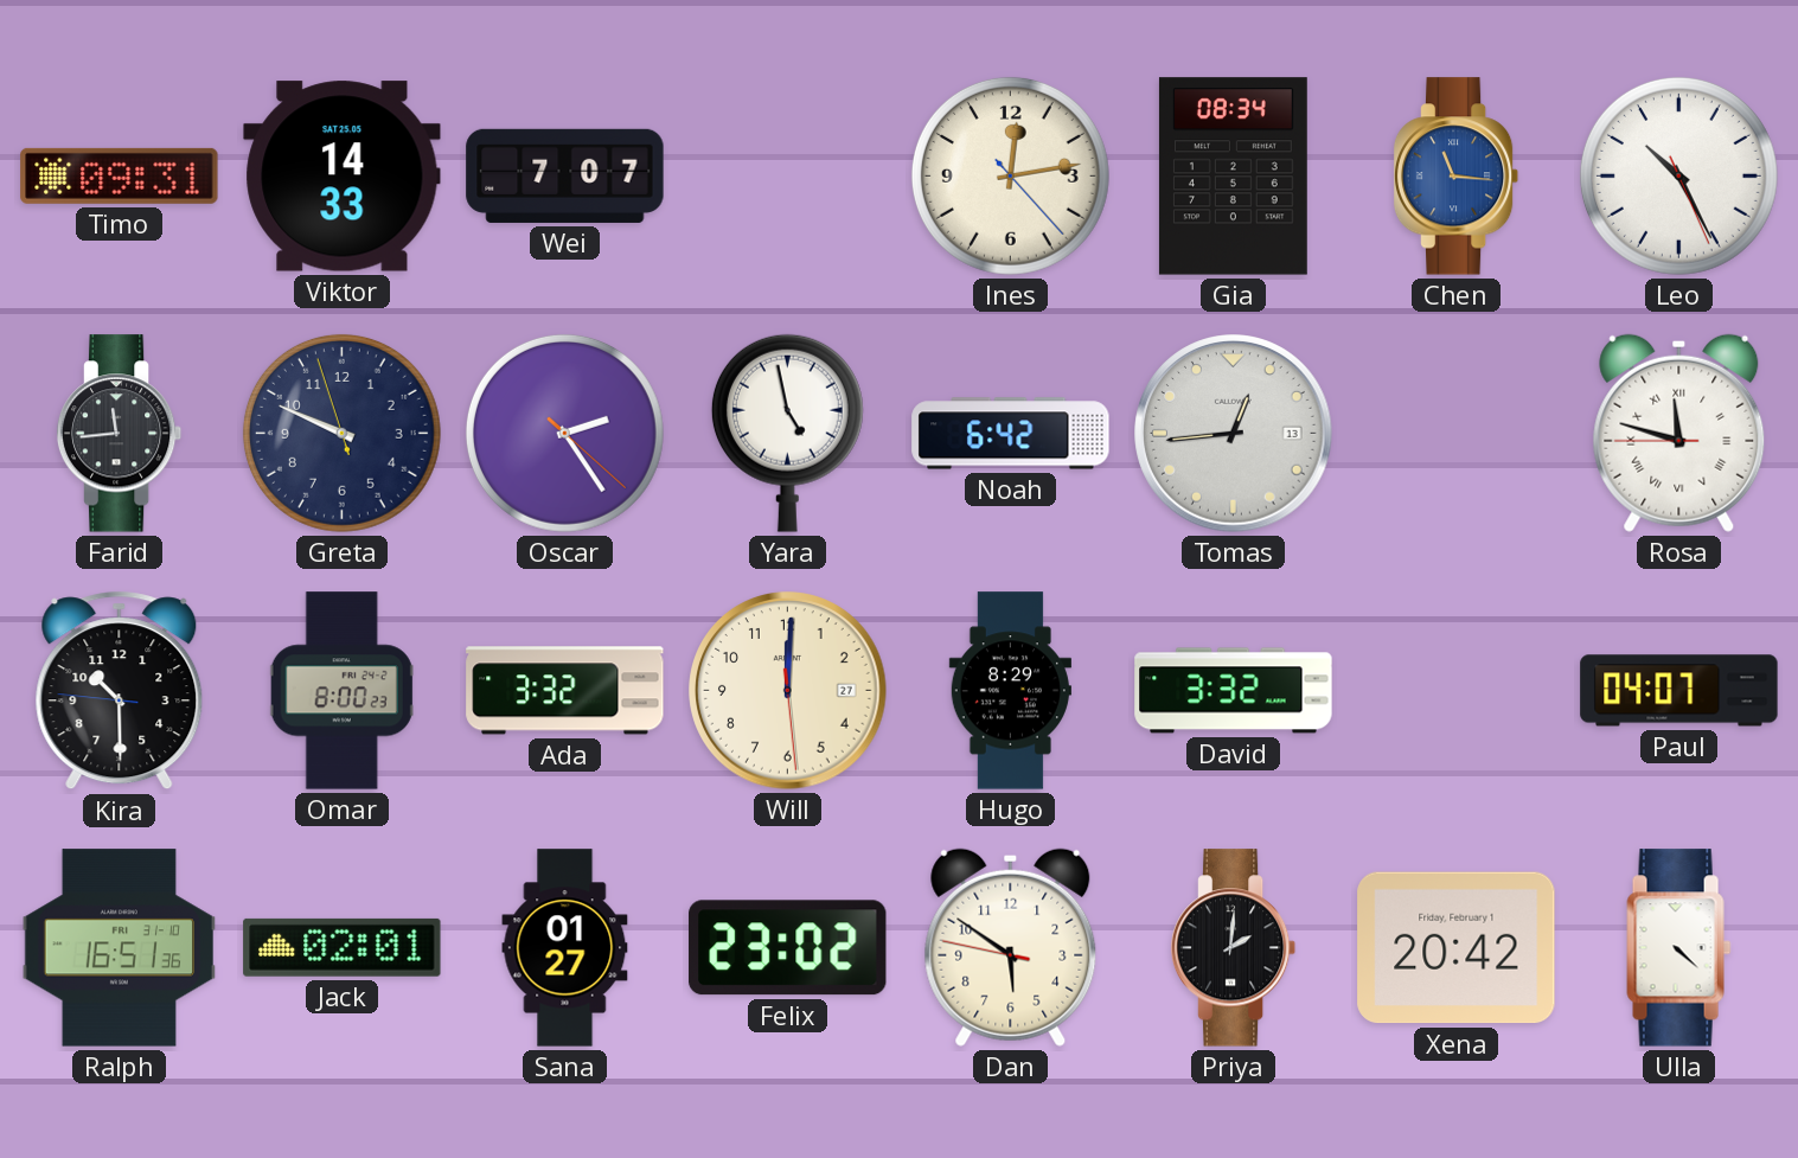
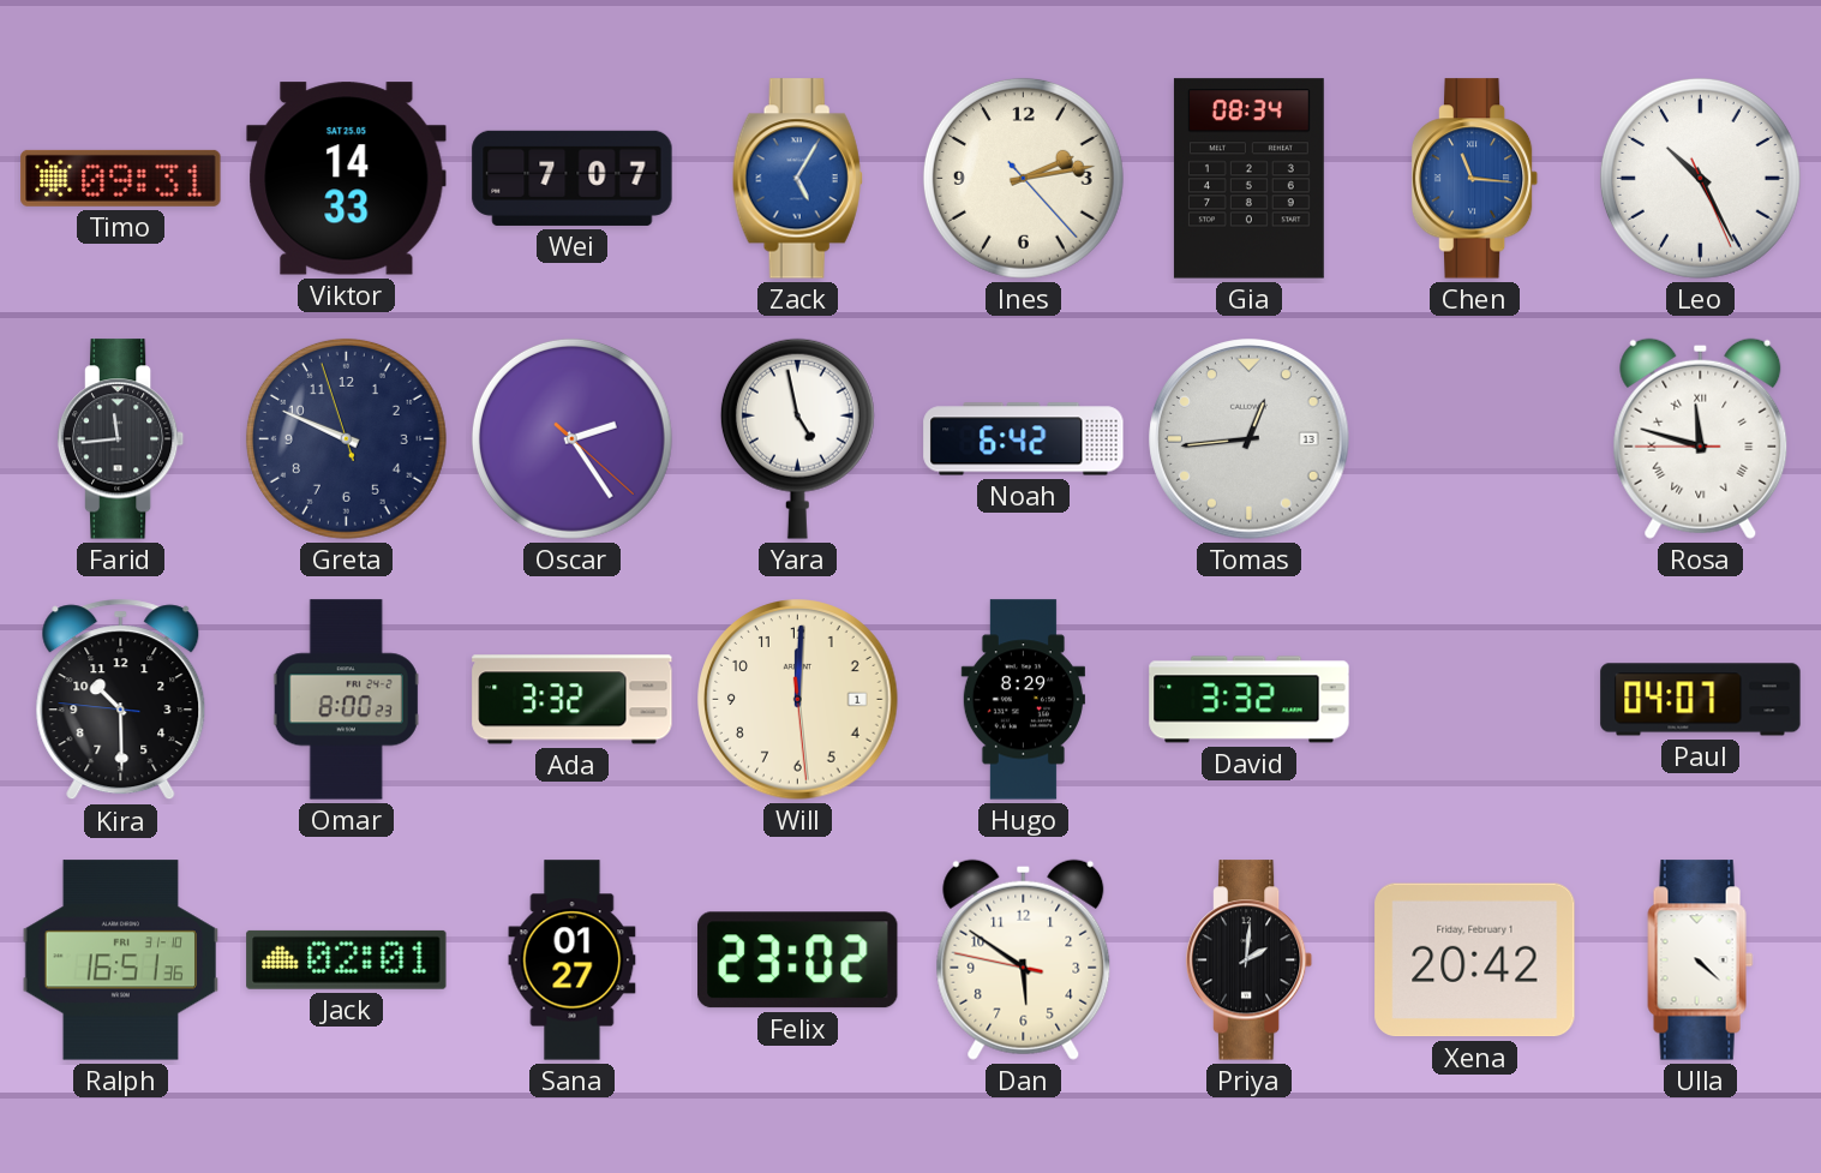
Zack: none -> 5:05
Ines: 12:13 -> 2:13
Will date: 27 -> 1
